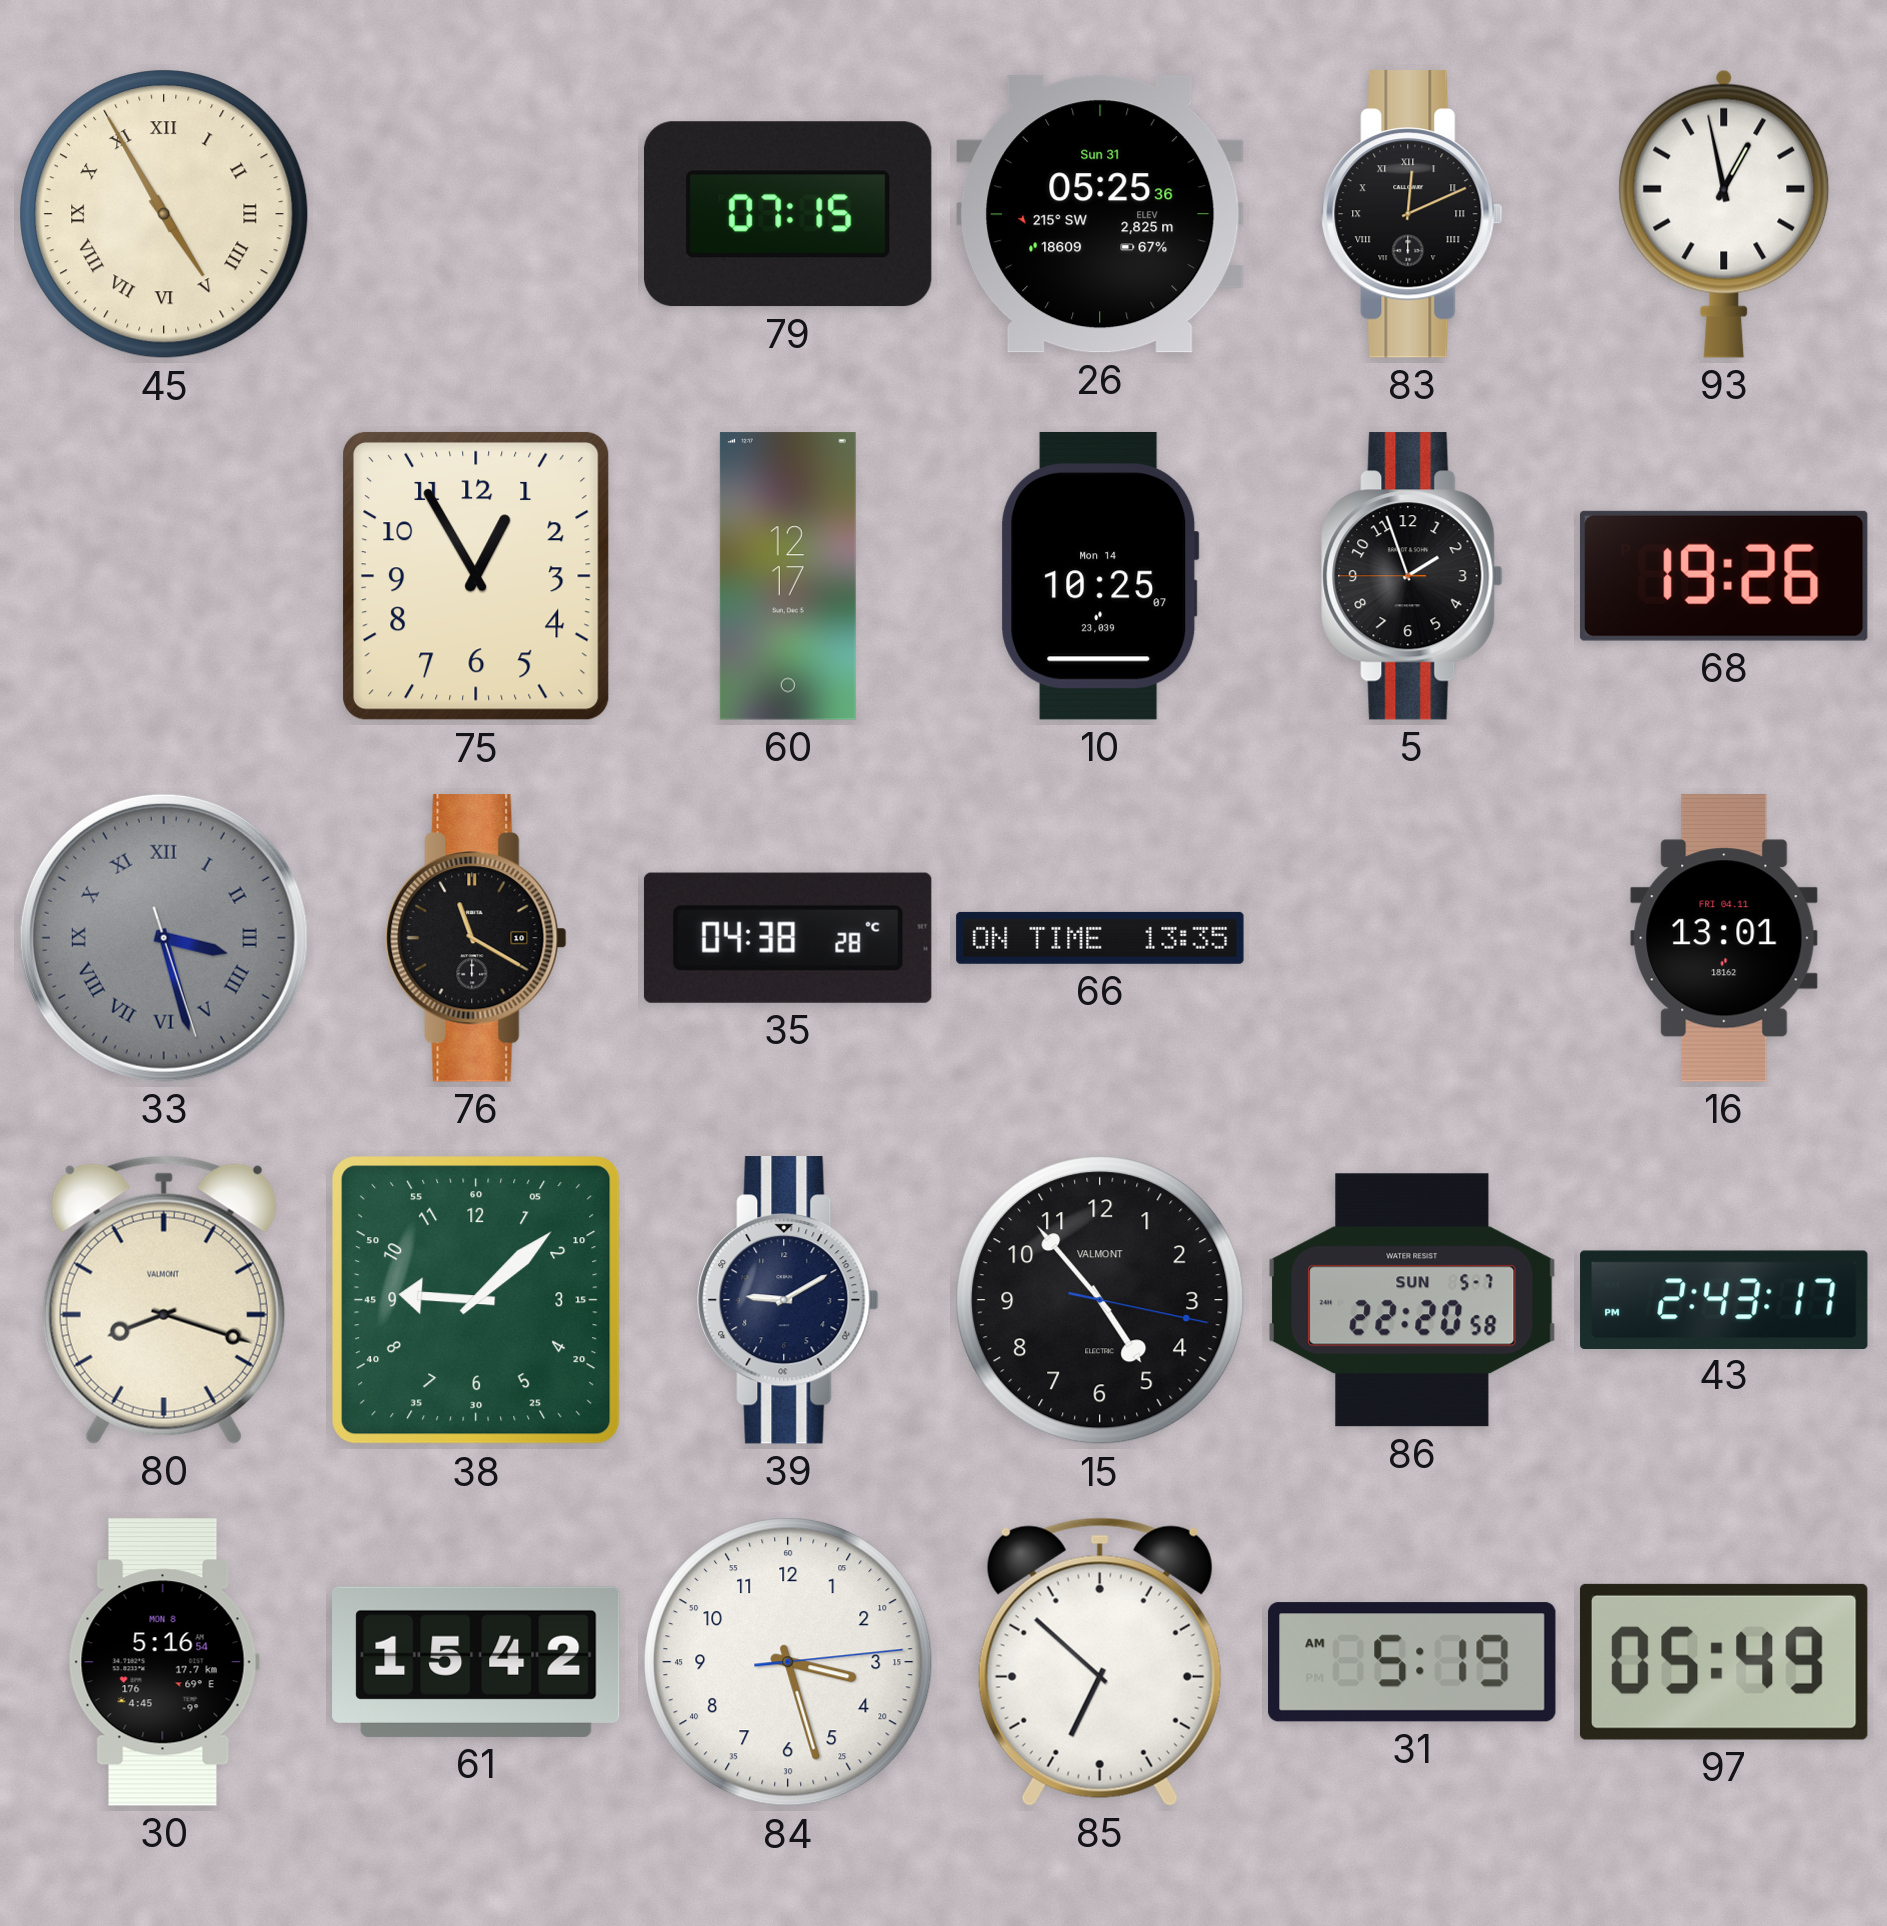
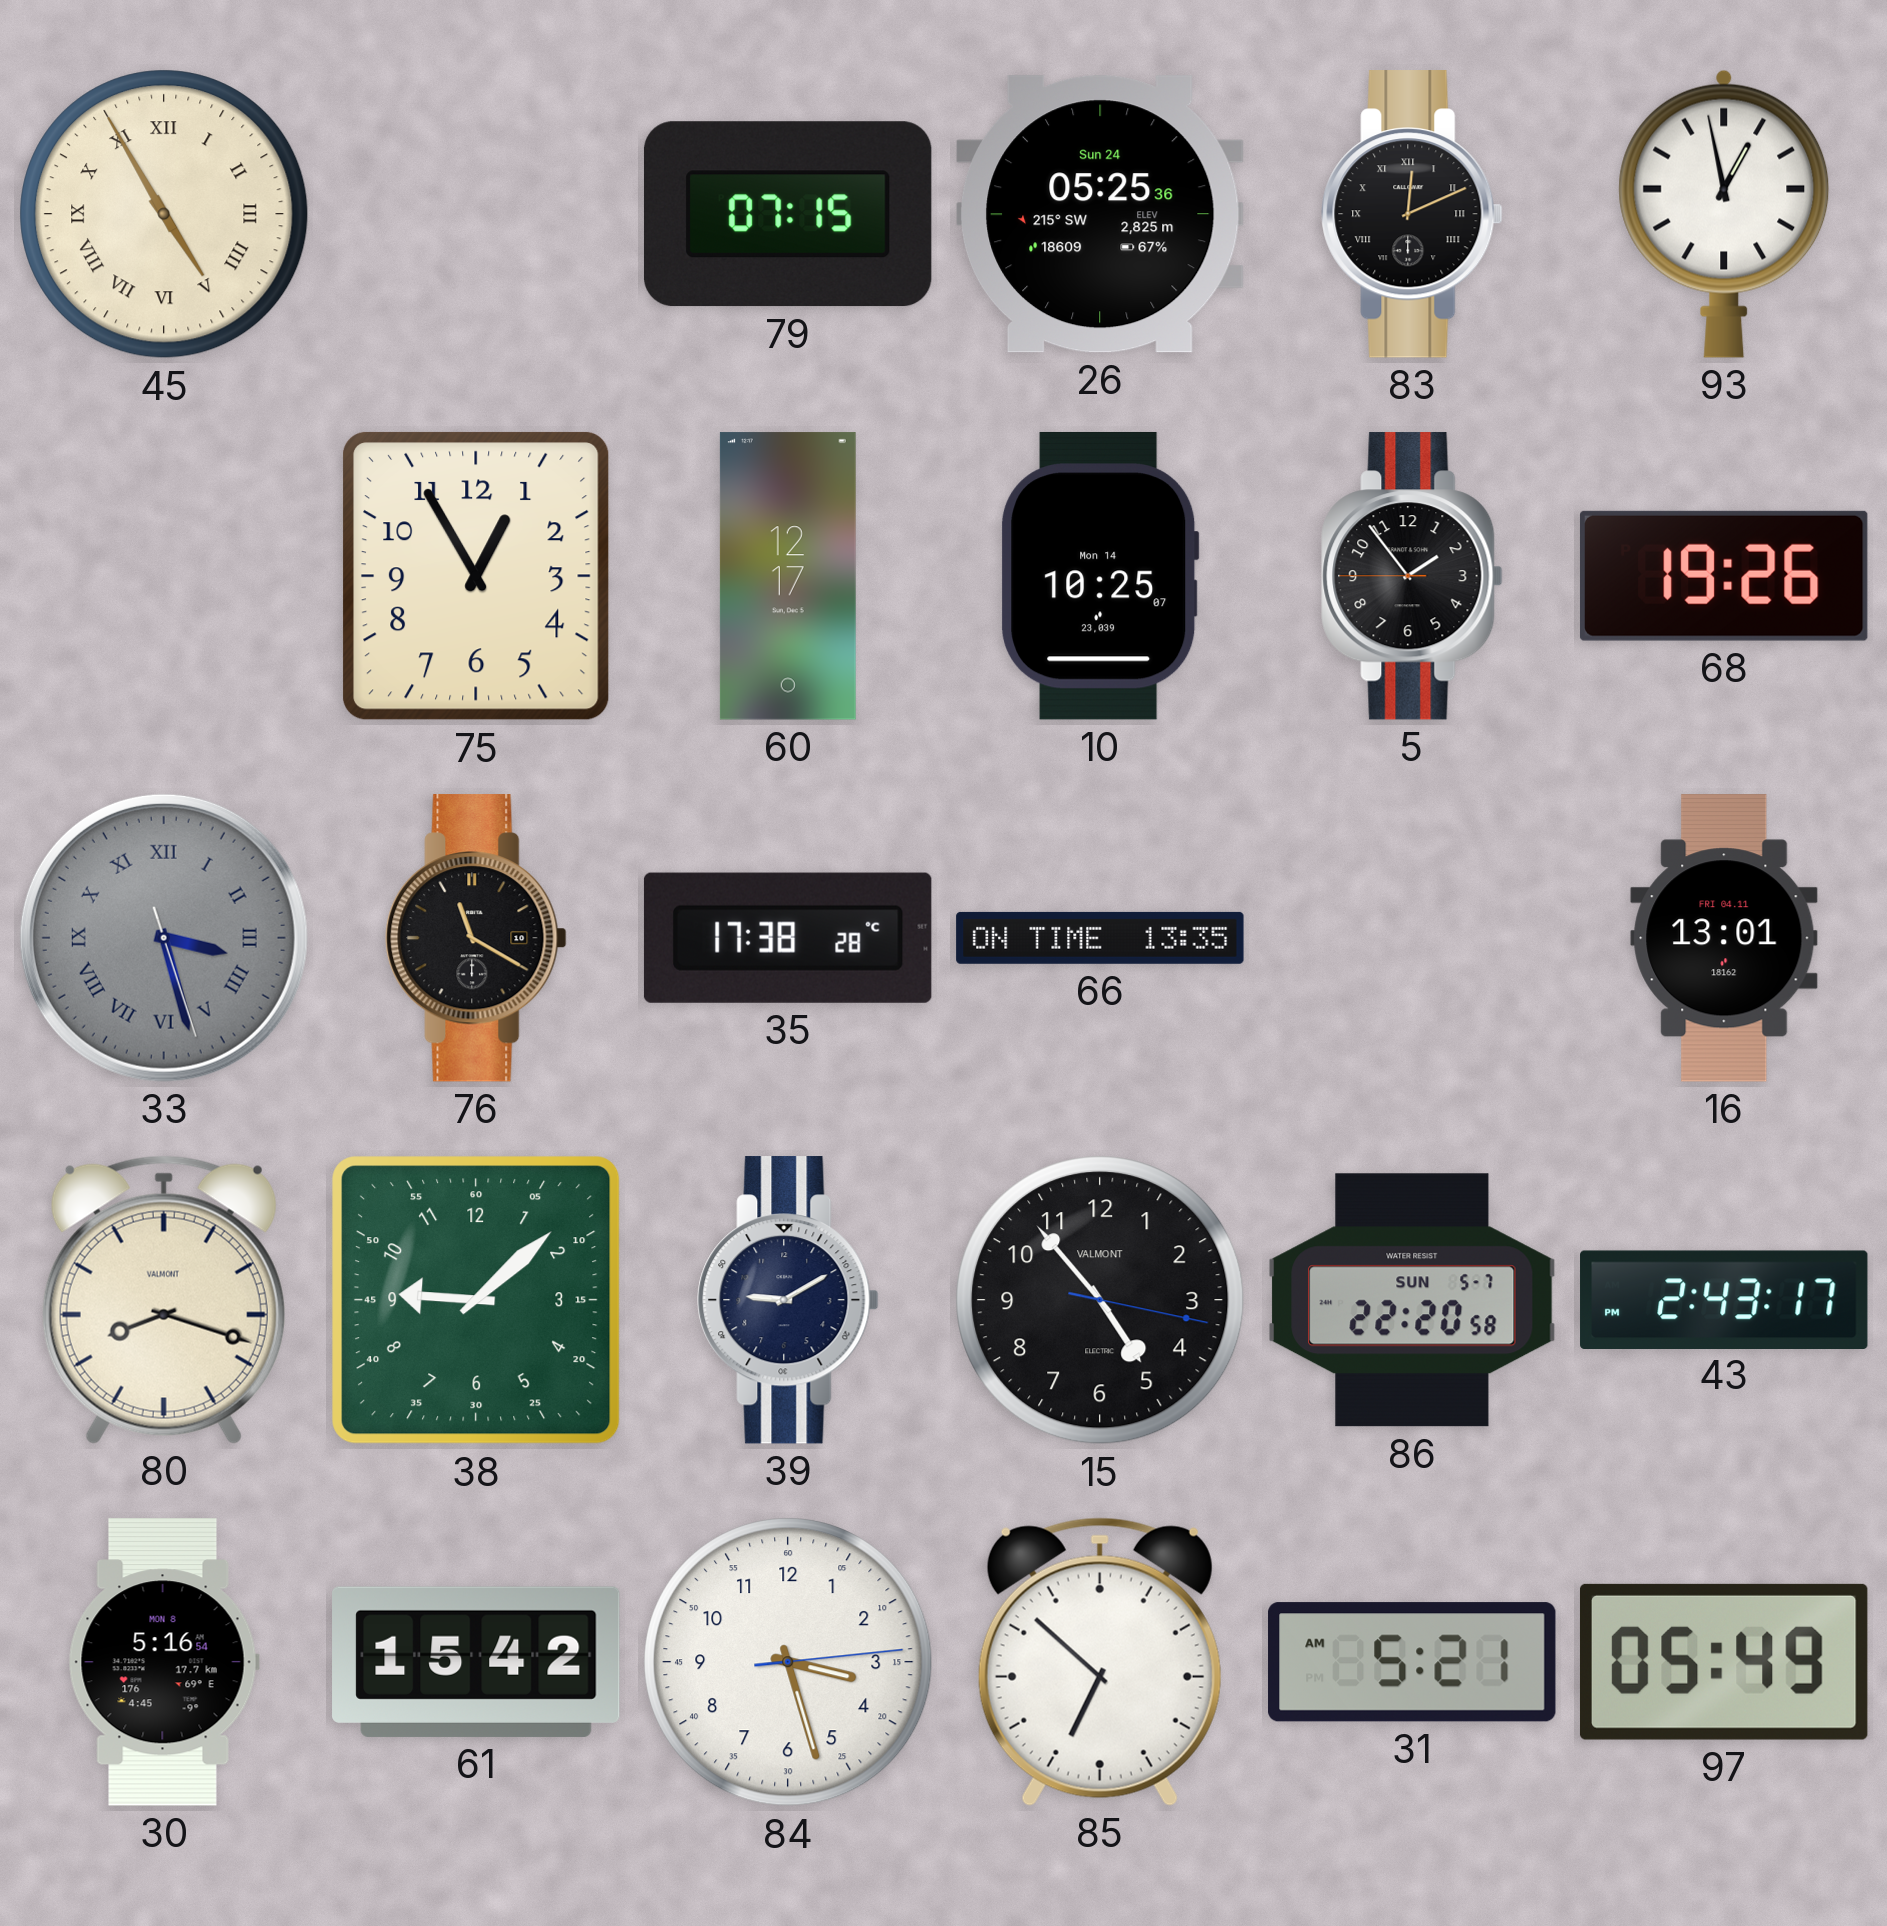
26 date: Sun 31 -> Sun 24
5: 1:56 -> 1:53
35: 04:38 -> 17:38
31: 5:19 -> 5:21
